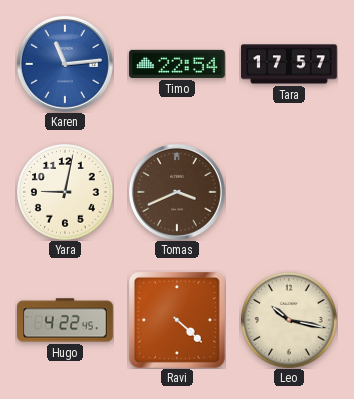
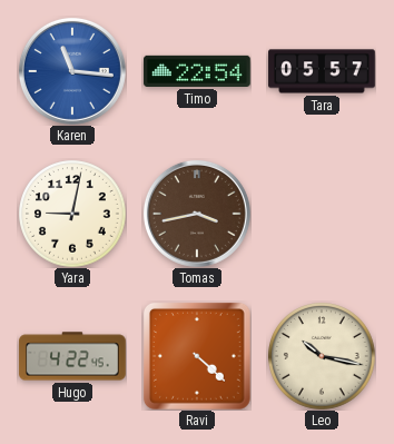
Karen: 11:14 -> 11:16
Tara: 17:57 -> 05:57
Tomas: 3:41 -> 3:43
